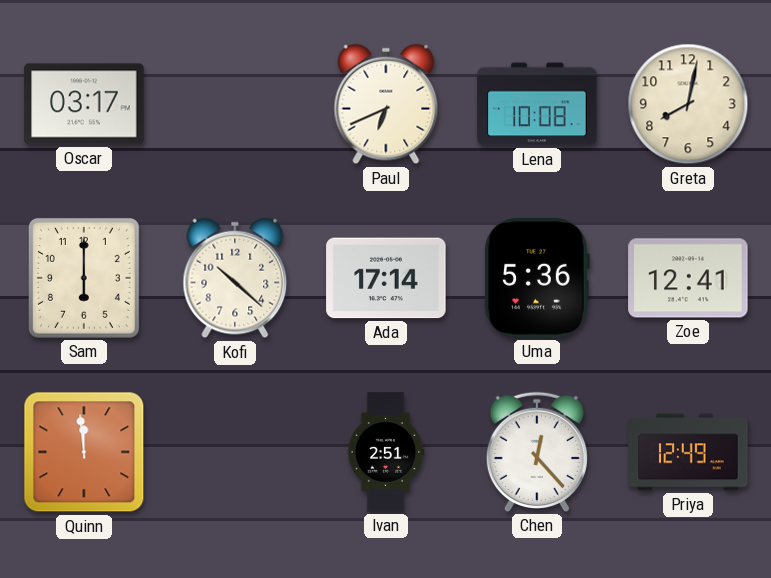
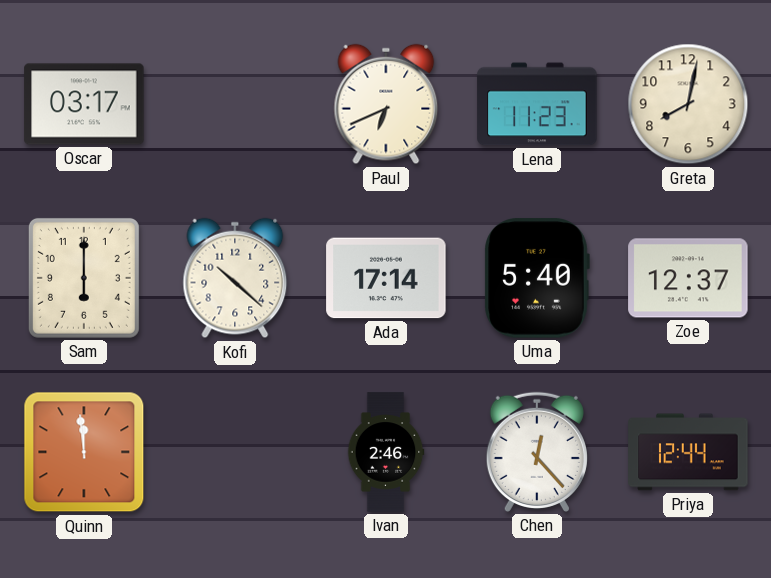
Lena: 10:08 -> 11:23
Uma: 5:36 -> 5:40
Zoe: 12:41 -> 12:37
Ivan: 2:51 -> 2:46
Priya: 12:49 -> 12:44
